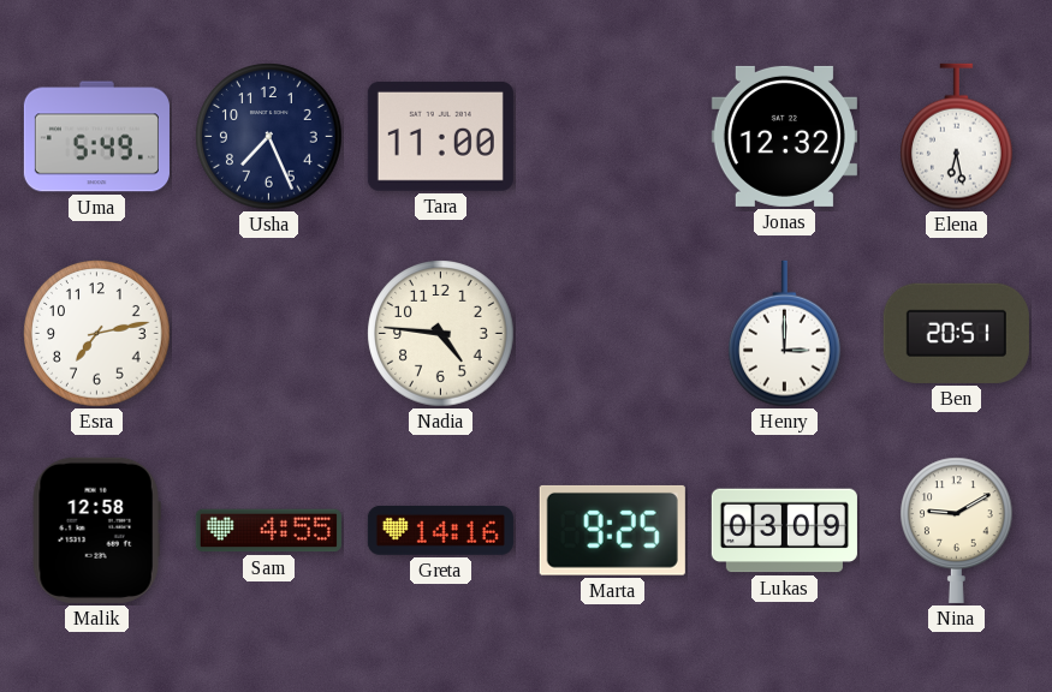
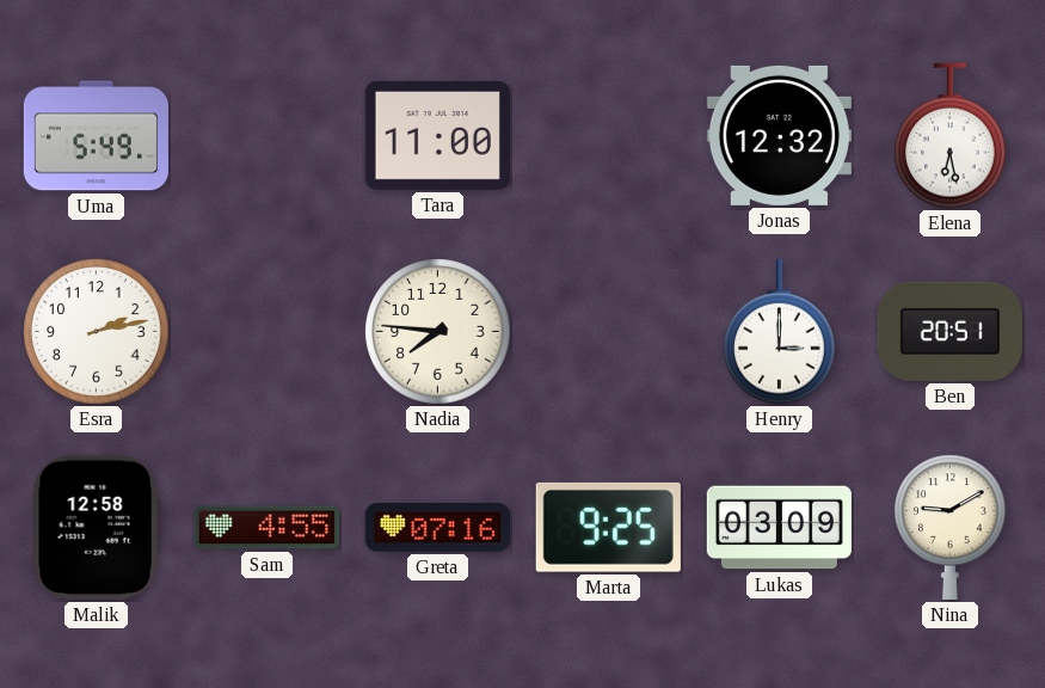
Usha: 7:26 -> none
Esra: 7:13 -> 2:13
Nadia: 4:46 -> 7:46
Greta: 14:16 -> 07:16
